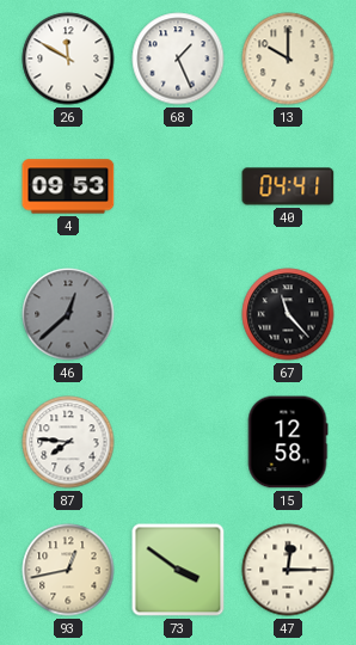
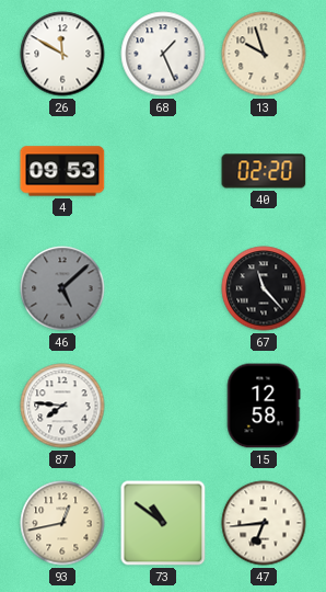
13: 10:00 -> 9:57
40: 04:41 -> 02:20
46: 12:38 -> 5:08
73: 3:51 -> 10:51
47: 12:15 -> 6:44
